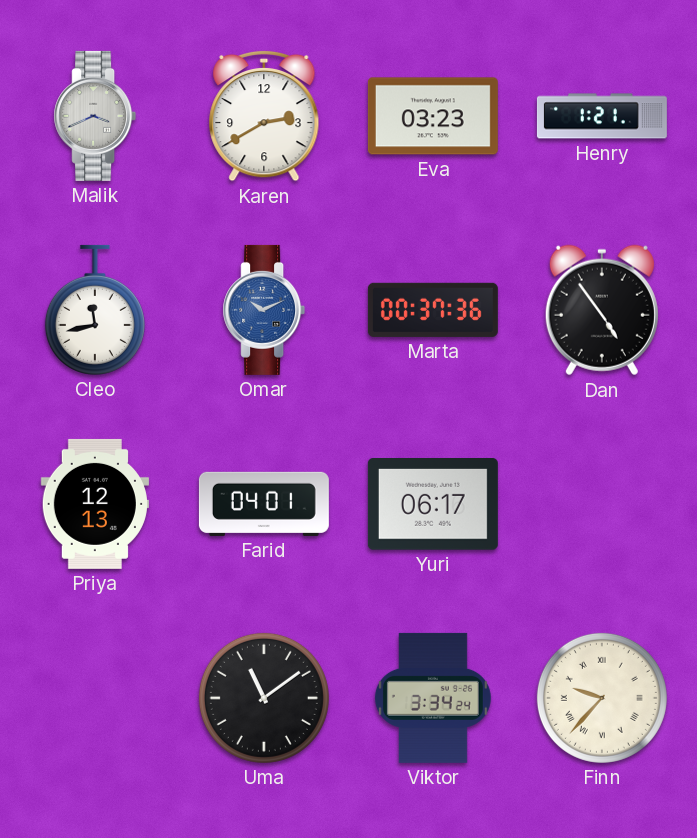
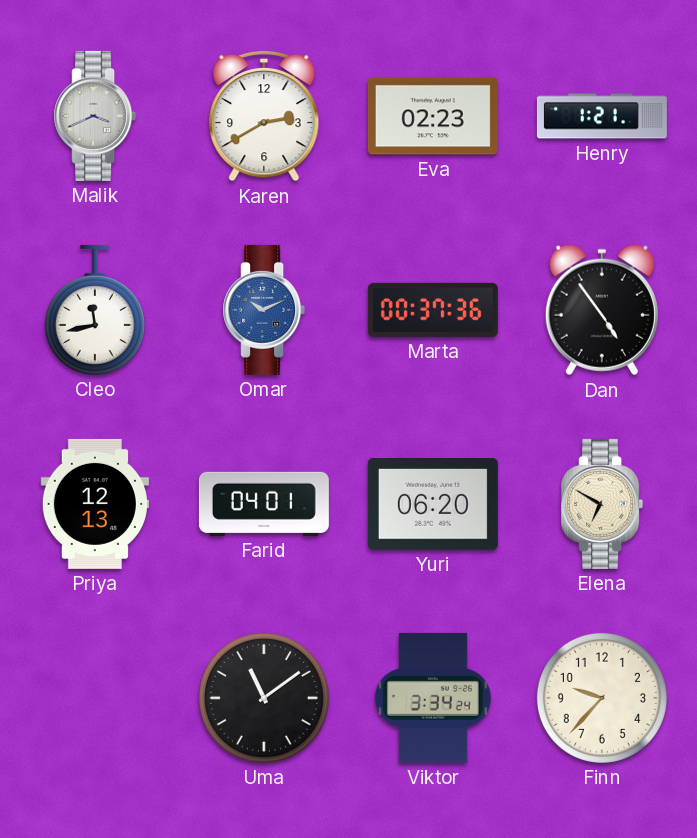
Eva: 03:23 -> 02:23
Yuri: 06:17 -> 06:20
Elena: none -> 6:50
Finn numerals: Roman -> Arabic
